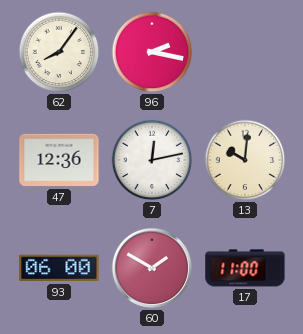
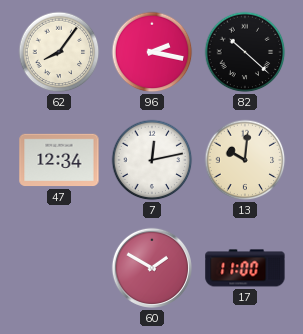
82: none -> 10:22
47: 12:36 -> 12:34
93: 06:00 -> none
